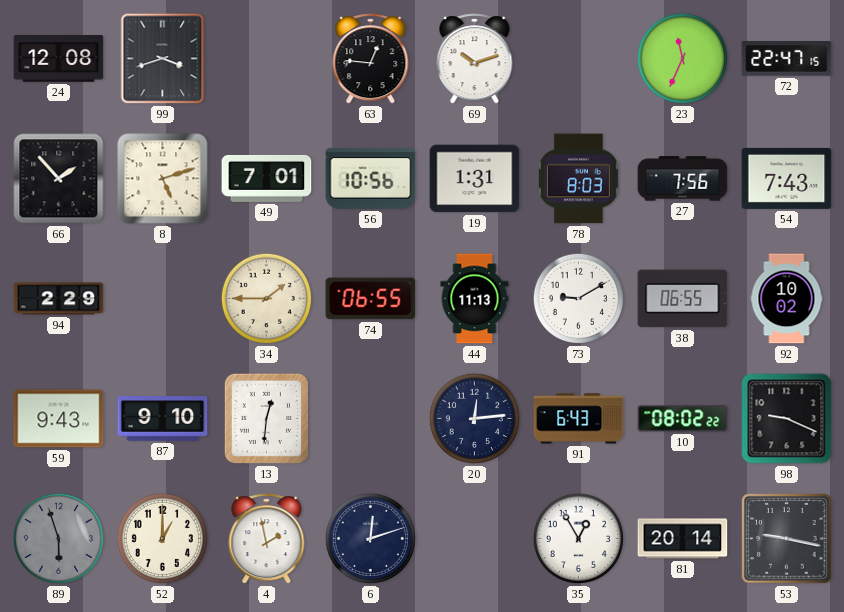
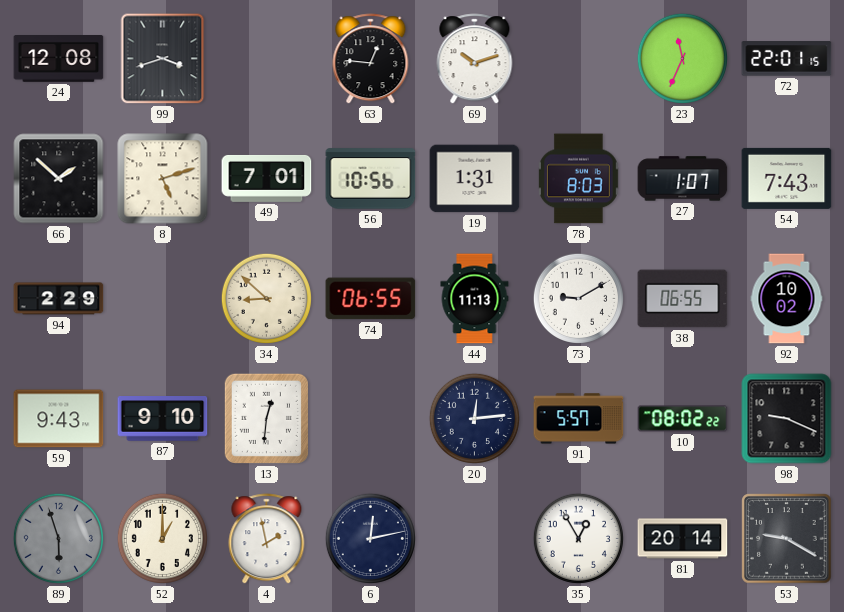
72: 22:47 -> 22:01
66: 1:53 -> 1:52
27: 7:56 -> 1:07
34: 1:45 -> 8:52
91: 6:43 -> 5:57
6: 12:12 -> 12:13
53: 9:17 -> 9:20
